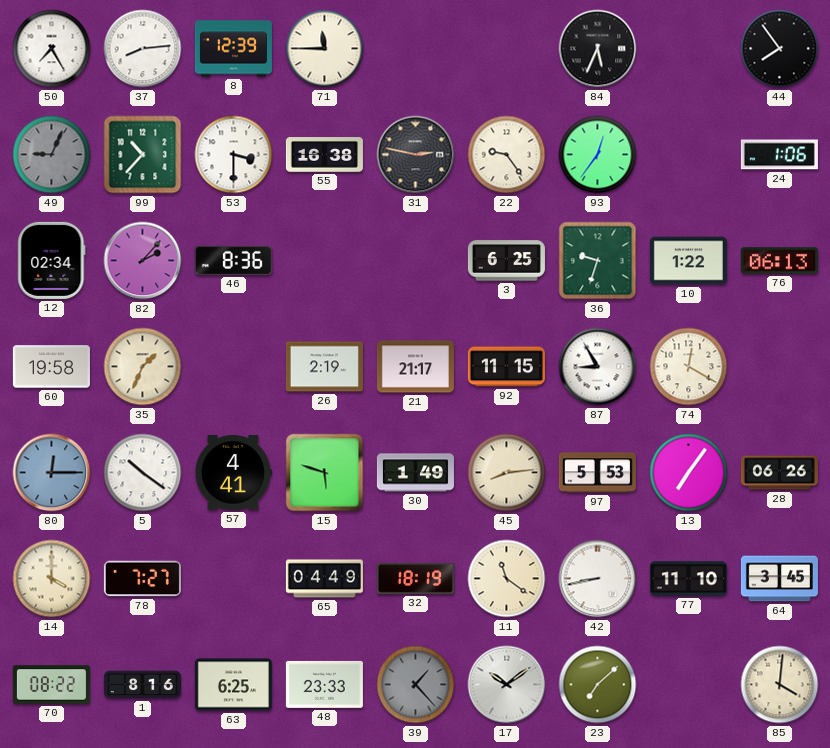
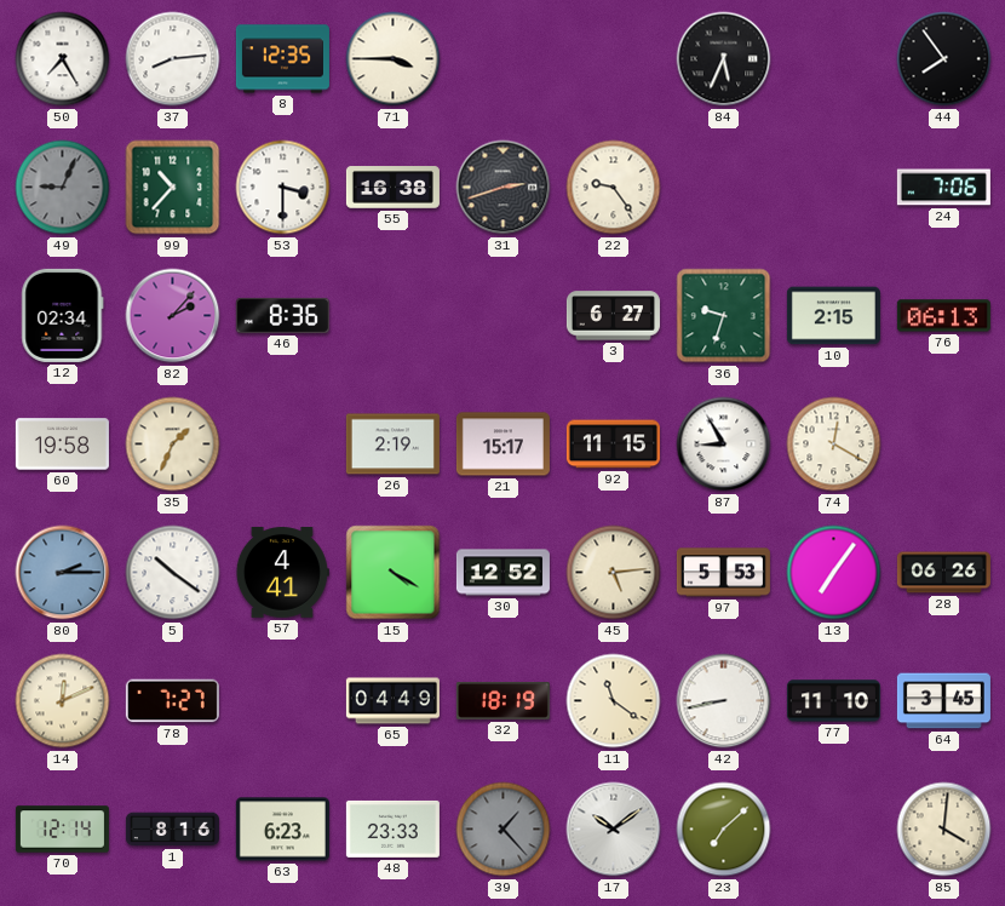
8: 12:39 -> 12:35
71: 11:45 -> 3:45
31: 2:47 -> 2:42
93: 12:36 -> none
24: 1:06 -> 7:06
3: 6:25 -> 6:27
10: 1:22 -> 2:15
21: 21:17 -> 15:17
80: 12:15 -> 2:15
15: 5:48 -> 4:20
30: 1:49 -> 12:52
45: 8:14 -> 5:14
14: 4:00 -> 12:11
70: 08:22 -> 12:14
63: 6:25 -> 6:23
